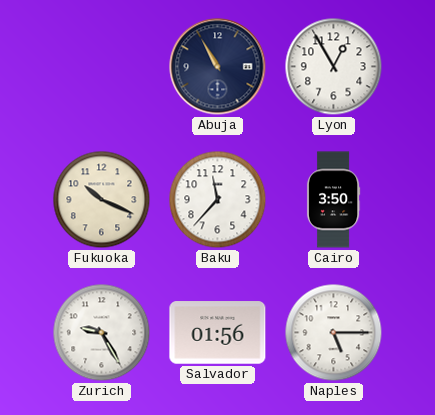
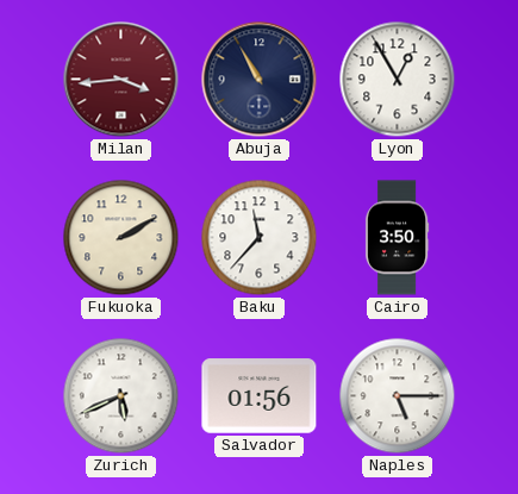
Milan: none -> 3:44
Fukuoka: 10:19 -> 2:10
Zurich: 9:25 -> 5:41
